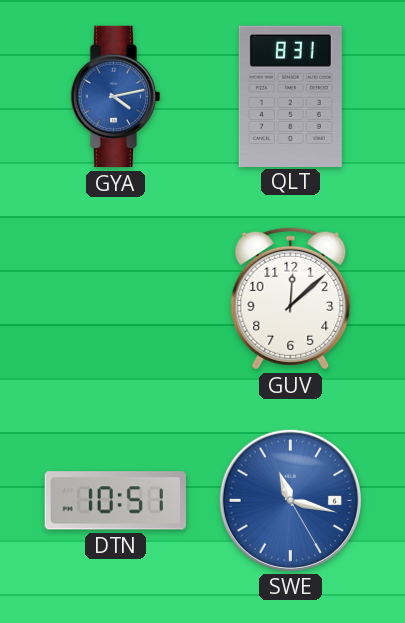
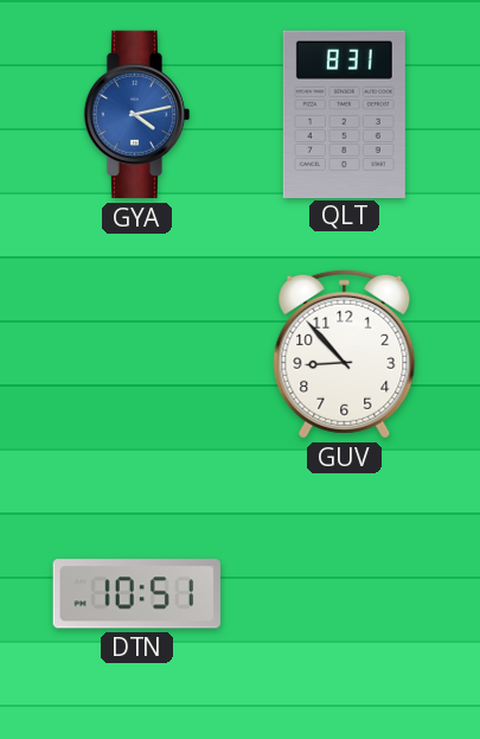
GUV: 12:08 -> 8:53
SWE: 11:17 -> none
